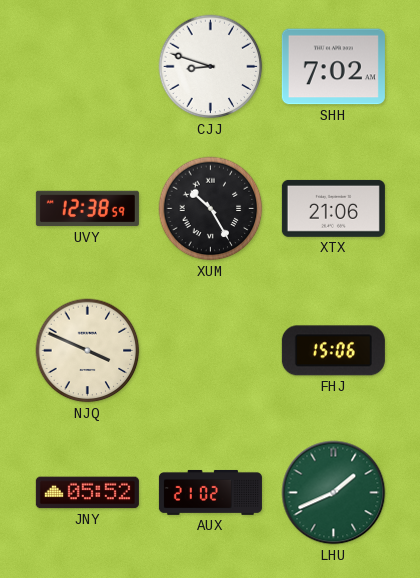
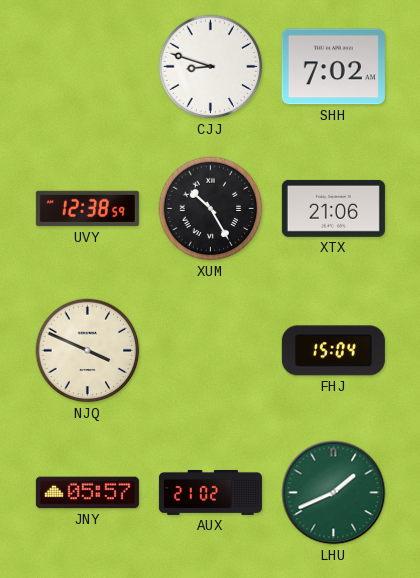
FHJ: 15:06 -> 15:04
JNY: 05:52 -> 05:57
